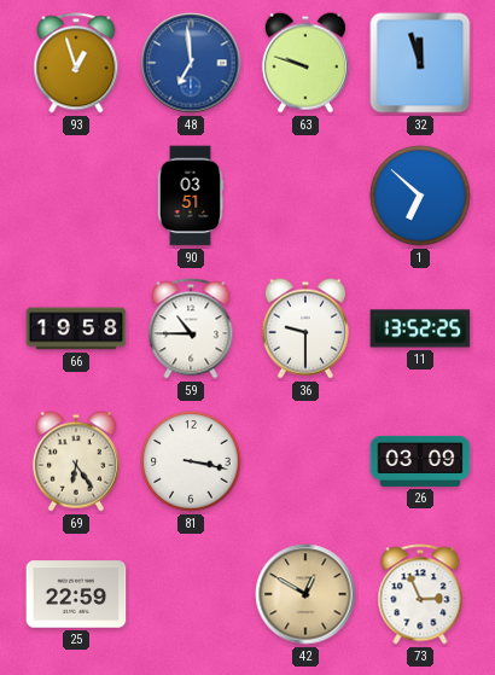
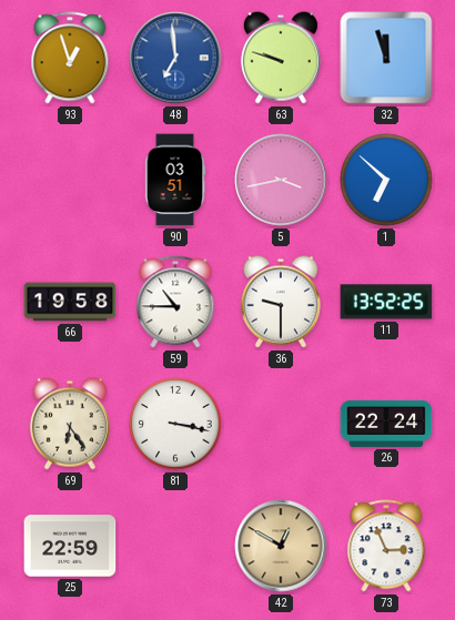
5: none -> 3:43
26: 03:09 -> 22:24
